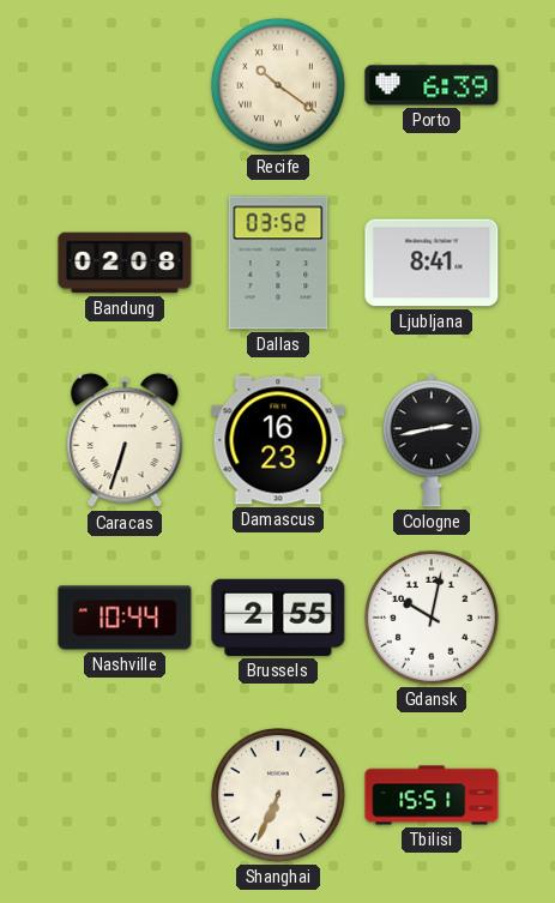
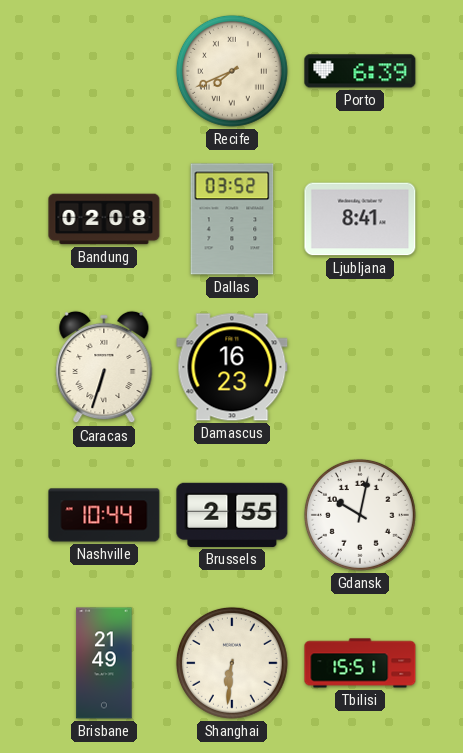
Recife: 10:21 -> 7:41
Cologne: 2:43 -> none
Brisbane: none -> 21:49
Shanghai: 6:34 -> 6:31
